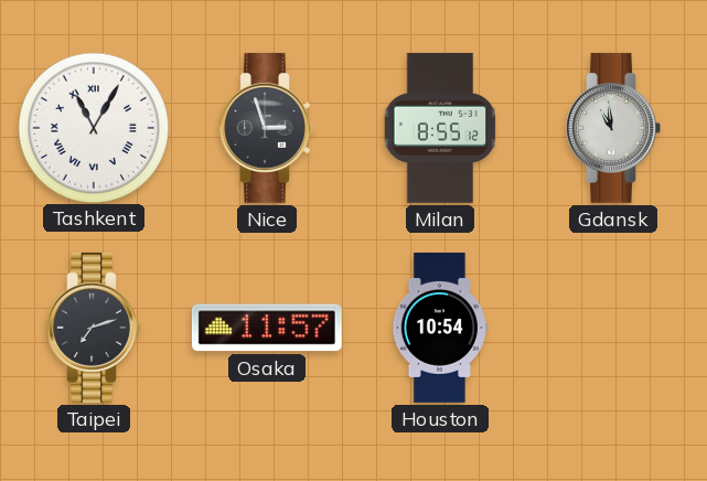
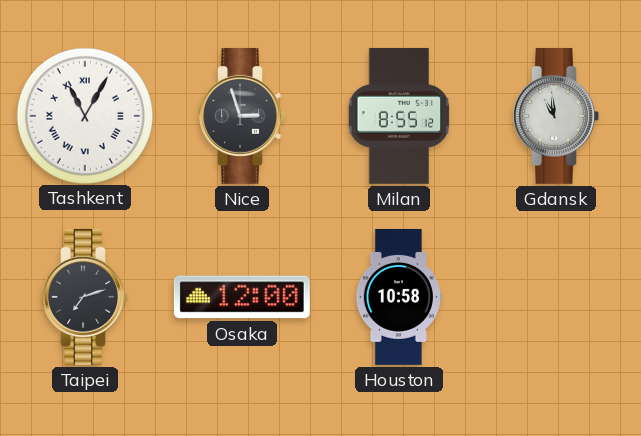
Osaka: 11:57 -> 12:00
Houston: 10:54 -> 10:58
